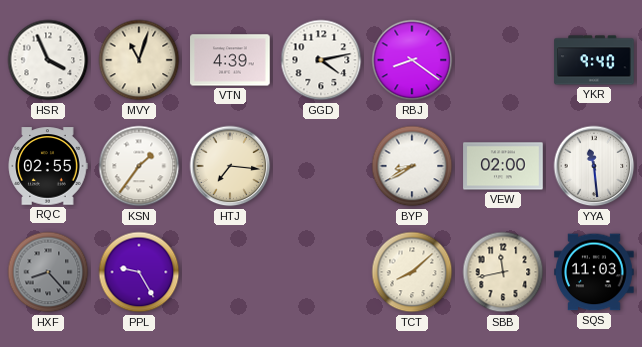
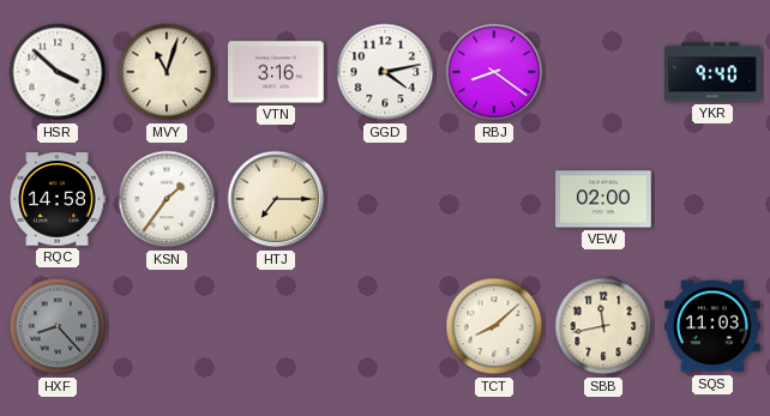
HSR: 3:56 -> 3:52
VTN: 4:39 -> 3:16
RQC: 02:55 -> 14:58
HTJ: 7:16 -> 7:15
BYP: 8:40 -> none
YYA: 11:29 -> none
PPL: 9:25 -> none
